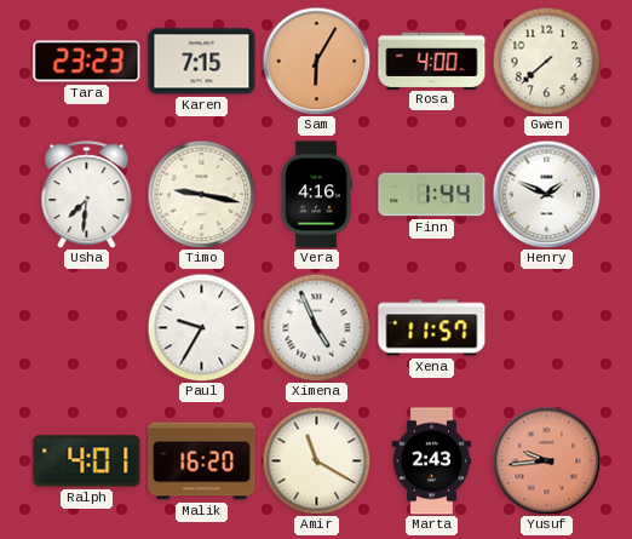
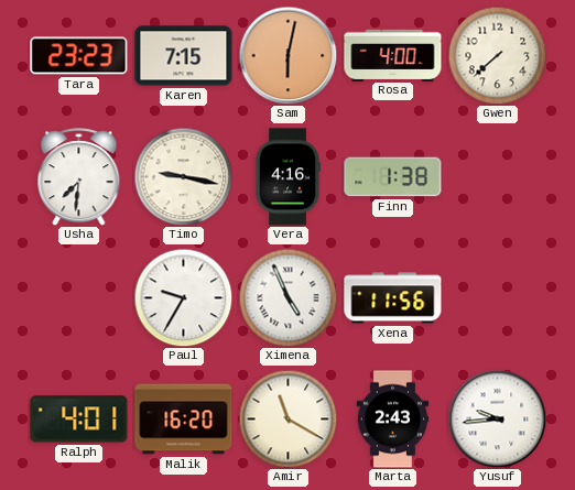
Sam: 6:05 -> 6:02
Finn: 1:44 -> 1:38
Henry: 1:49 -> none
Xena: 11:57 -> 11:56
Yusuf dial: salmon -> white
